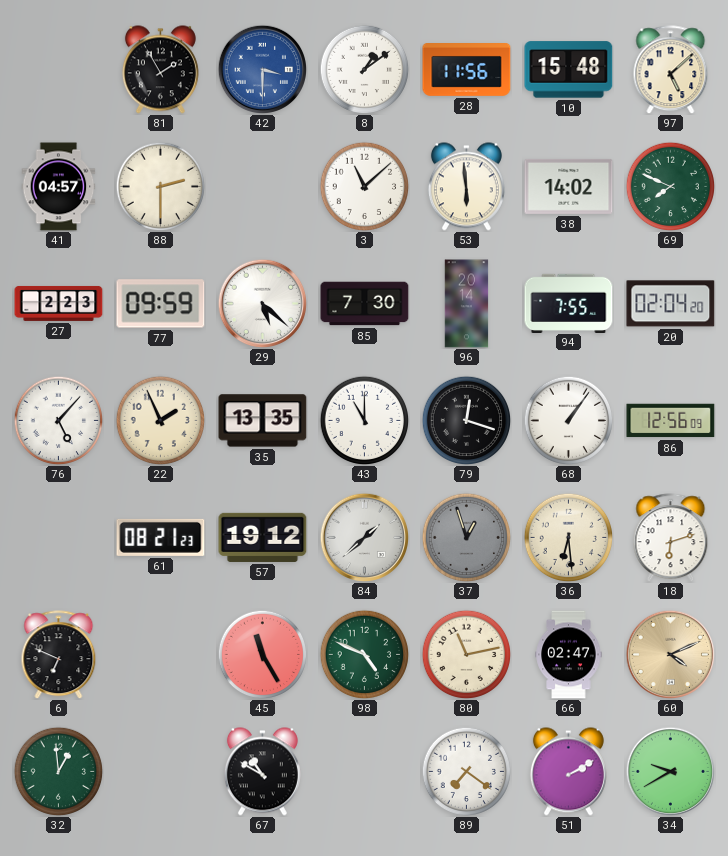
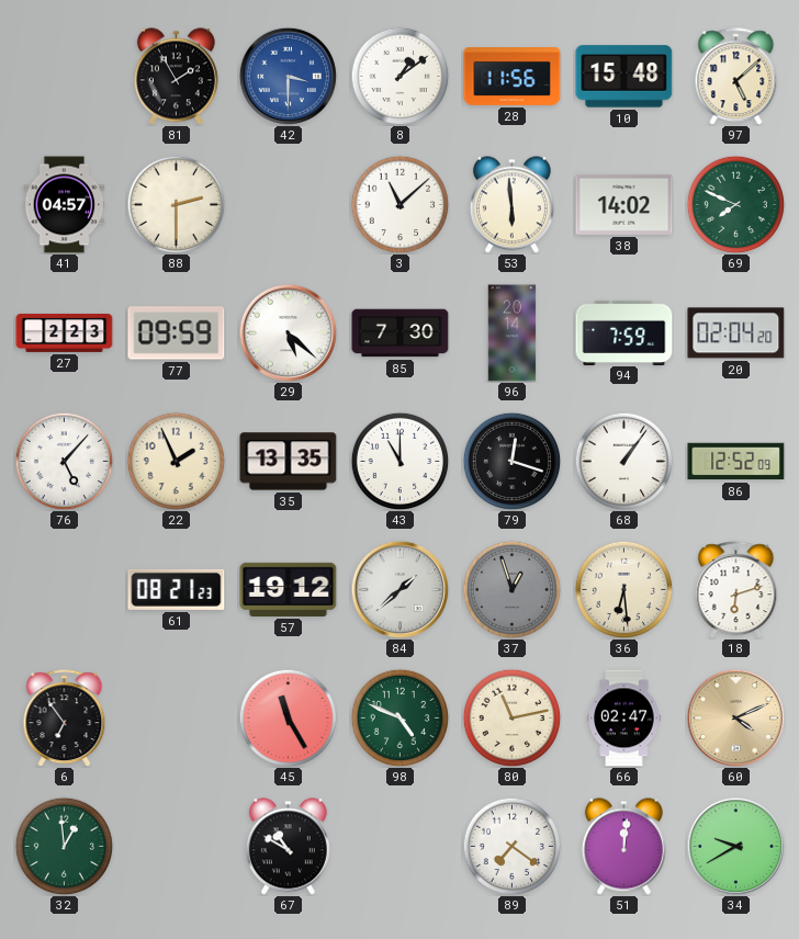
94: 7:55 -> 7:59
86: 12:56 -> 12:52
6: 6:49 -> 6:54
51: 2:10 -> 12:01
